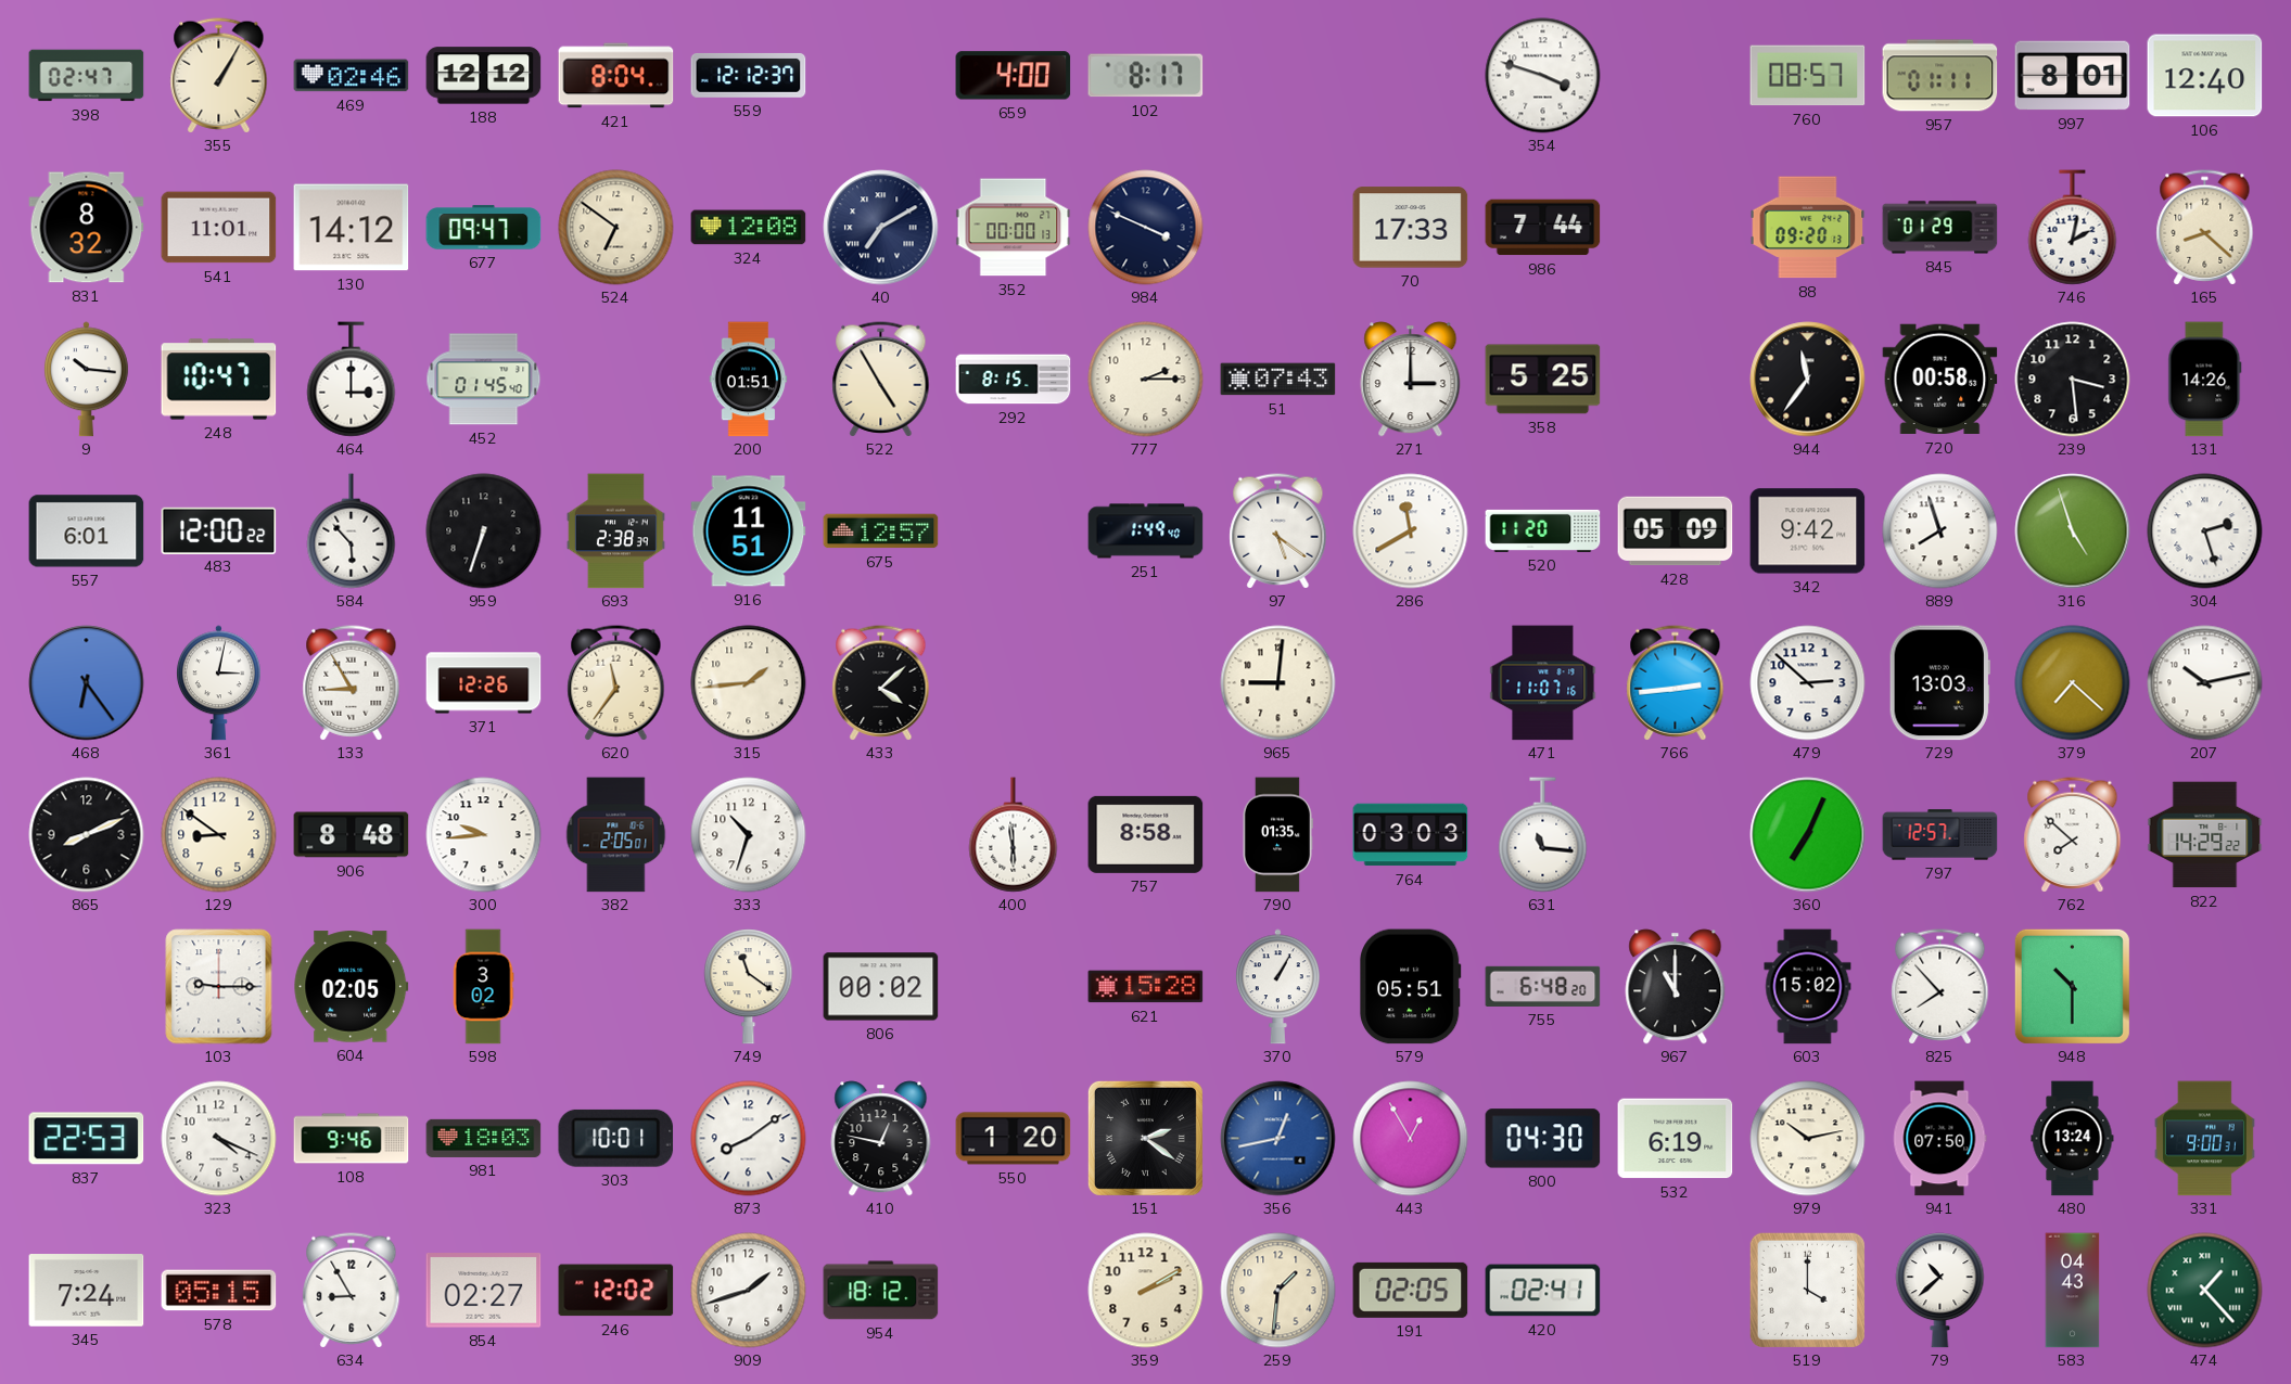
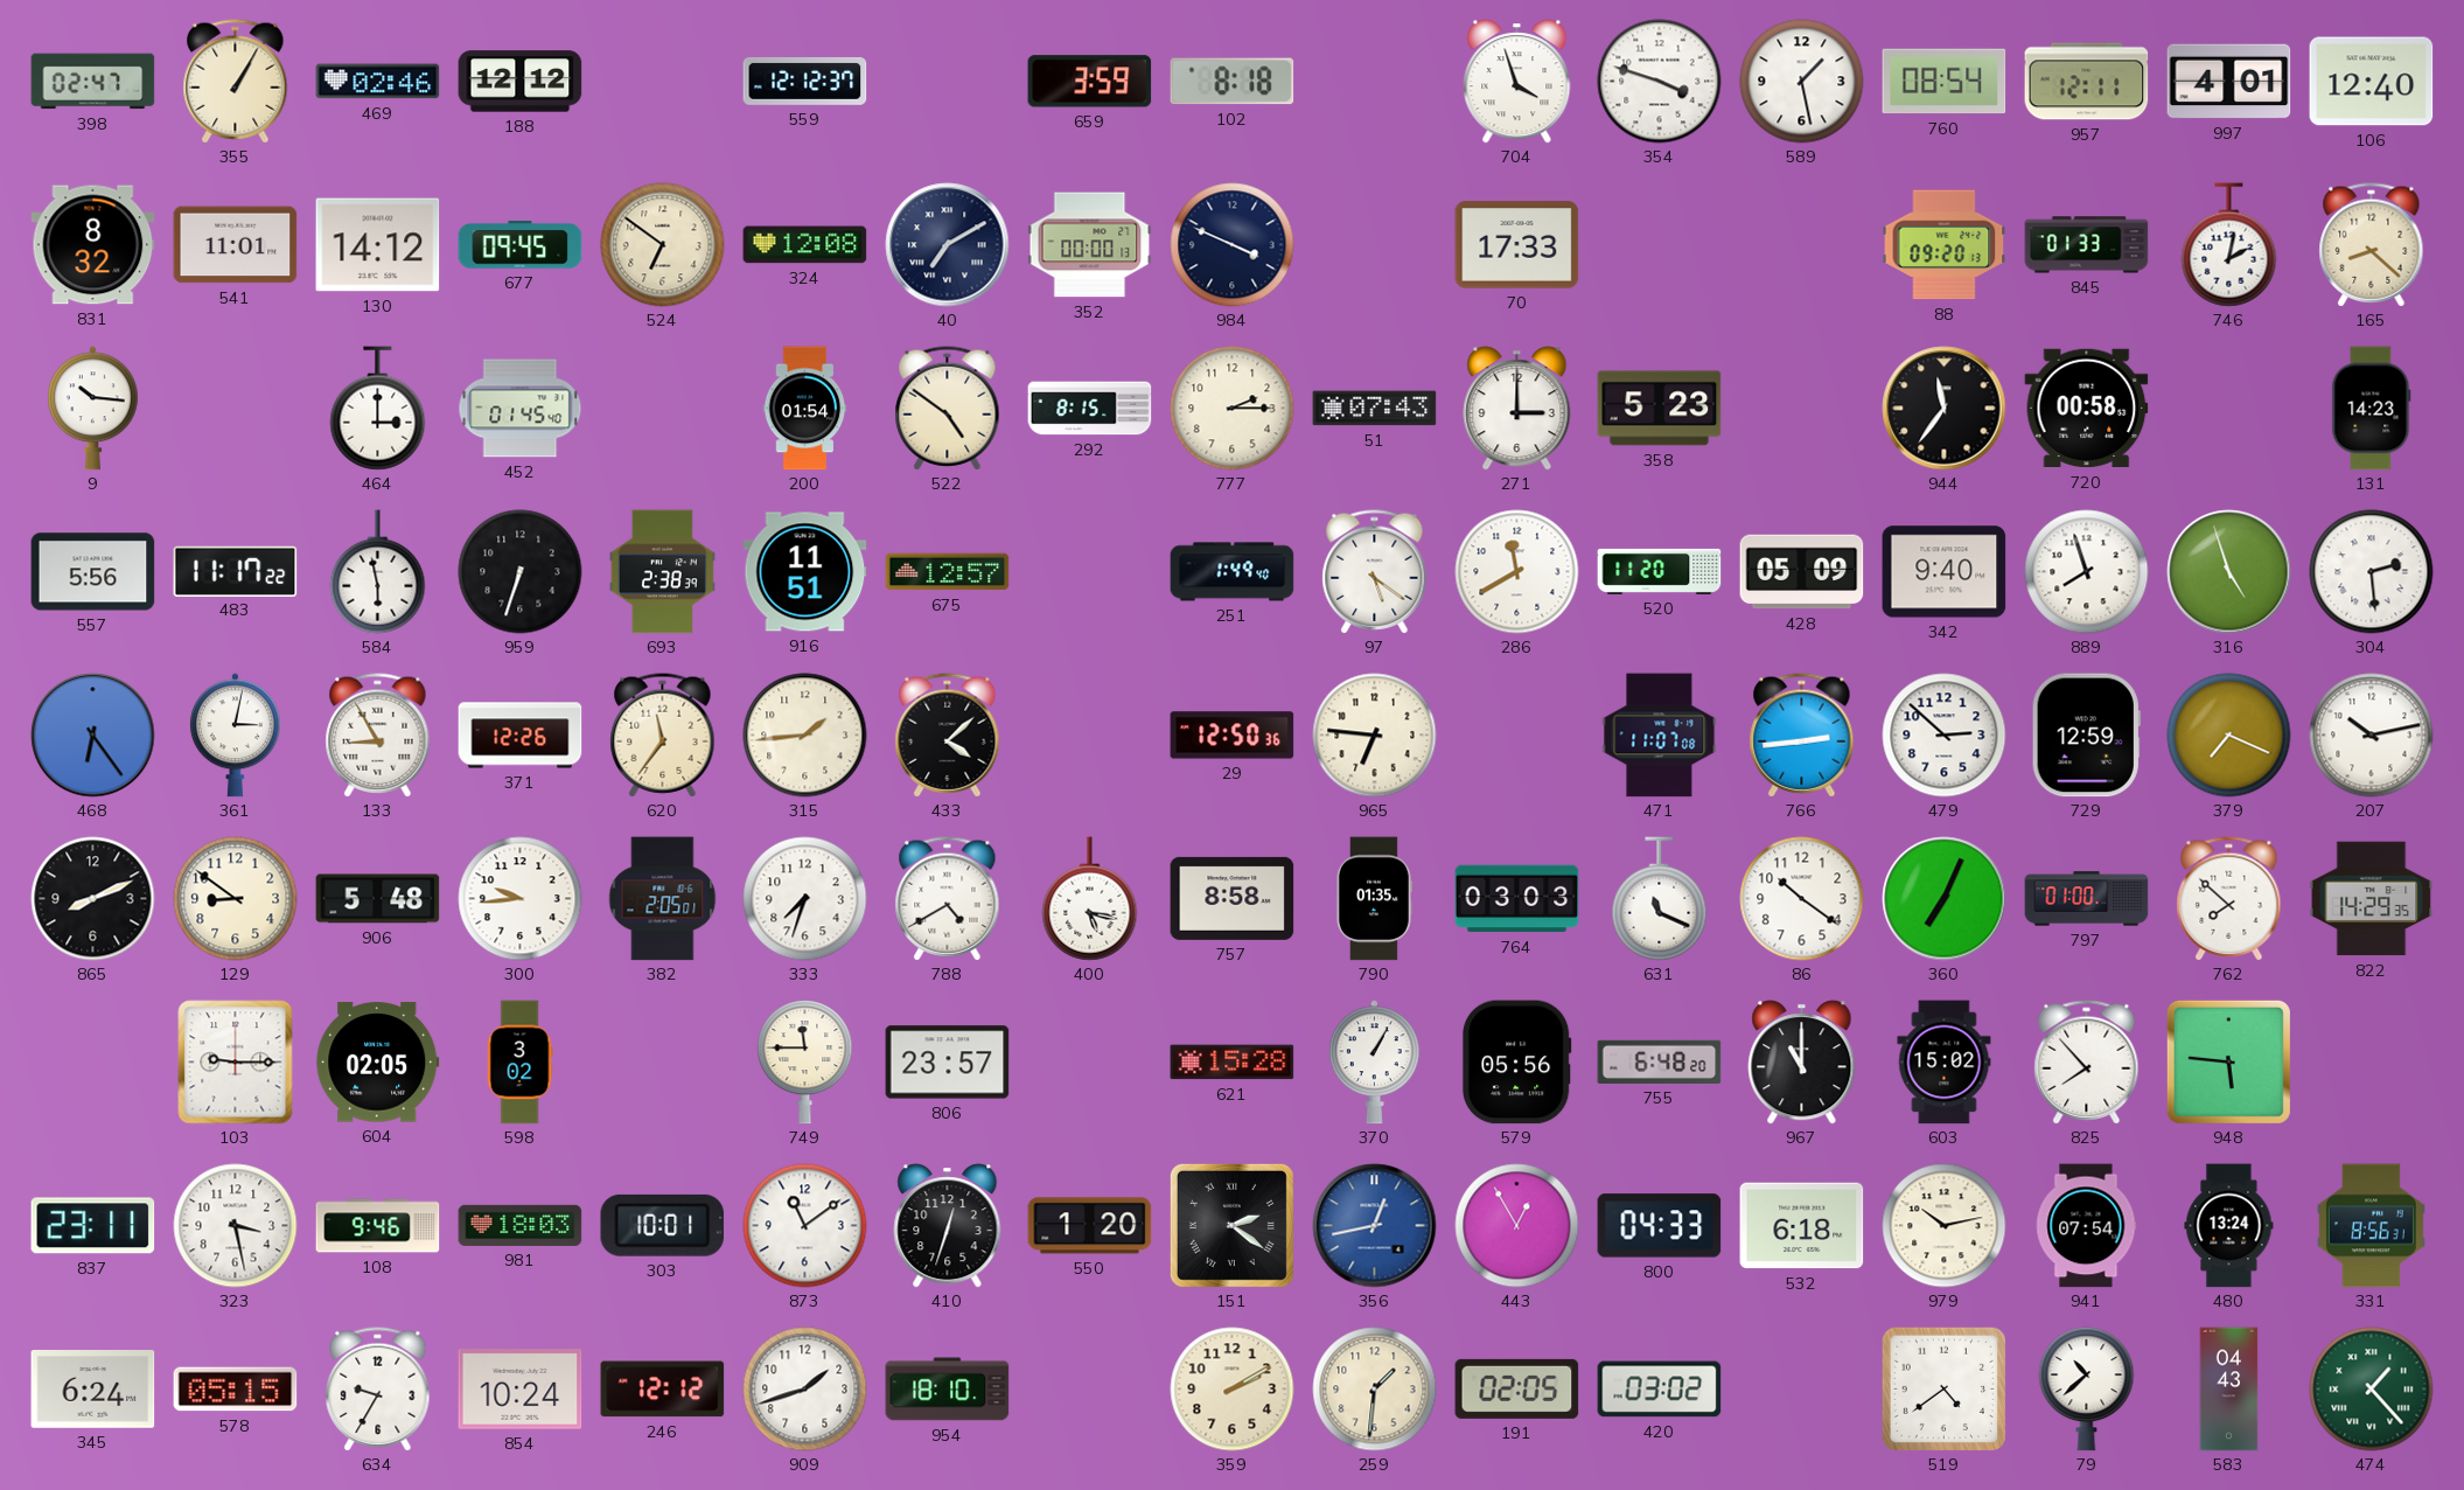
421: 8:04 -> none
659: 4:00 -> 3:59
102: 8:17 -> 8:18
704: none -> 3:57
589: none -> 1:28
760: 08:57 -> 08:54
957: 01:11 -> 12:11
997: 8:01 -> 4:01
677: 09:47 -> 09:45
986: 7:44 -> none
845: 01:29 -> 01:33
248: 10:47 -> none
200: 01:51 -> 01:54
522: 4:55 -> 4:51
358: 5:25 -> 5:23
239: 3:29 -> none
131: 14:26 -> 14:23
557: 6:01 -> 5:56
483: 12:00 -> 11:17
584: 5:53 -> 5:58
342: 9:42 -> 9:40
304: 2:27 -> 2:29
29: none -> 12:50
965: 9:01 -> 6:46
471: 11:07:16 -> 11:07:08
729: 13:03 -> 12:59
379: 7:22 -> 7:19
906: 8:48 -> 5:48
333: 10:33 -> 7:33
788: none -> 4:40
400: 5:59 -> 5:17
631: 11:16 -> 11:19
86: none -> 10:21
797: 12:57 -> 01:00
822: 14:29:22 -> 14:29:35
749: 11:21 -> 11:45
806: 00:02 -> 23:57
579: 05:51 -> 05:56
948: 10:30 -> 5:46
837: 22:53 -> 23:11
323: 4:19 -> 3:28
873: 8:09 -> 11:09
410: 12:47 -> 12:33
800: 04:30 -> 04:33
532: 6:19 -> 6:18
941: 07:50 -> 07:54
331: 9:00 -> 8:56
345: 7:24 -> 6:24
634: 8:55 -> 9:35
854: 02:27 -> 10:24
246: 12:02 -> 12:12
954: 18:12 -> 18:10
420: 02:41 -> 03:02
519: 4:00 -> 4:39
